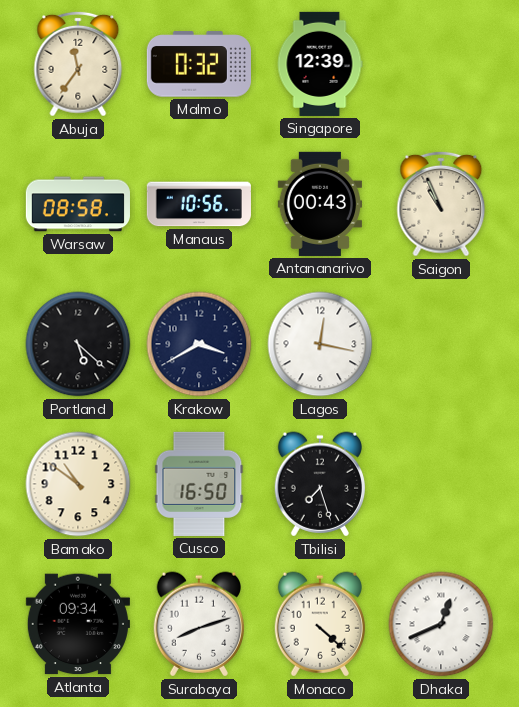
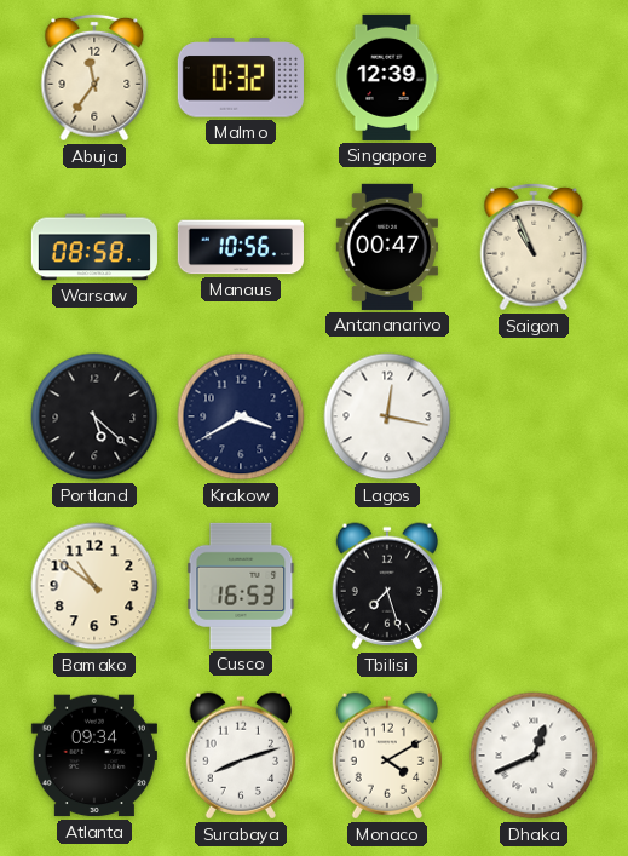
Antananarivo: 00:43 -> 00:47
Cusco: 16:50 -> 16:53
Monaco: 4:22 -> 4:10
